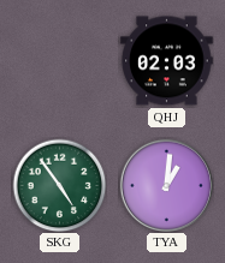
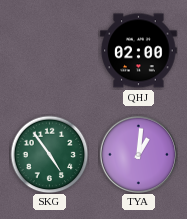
QHJ: 02:03 -> 02:00
